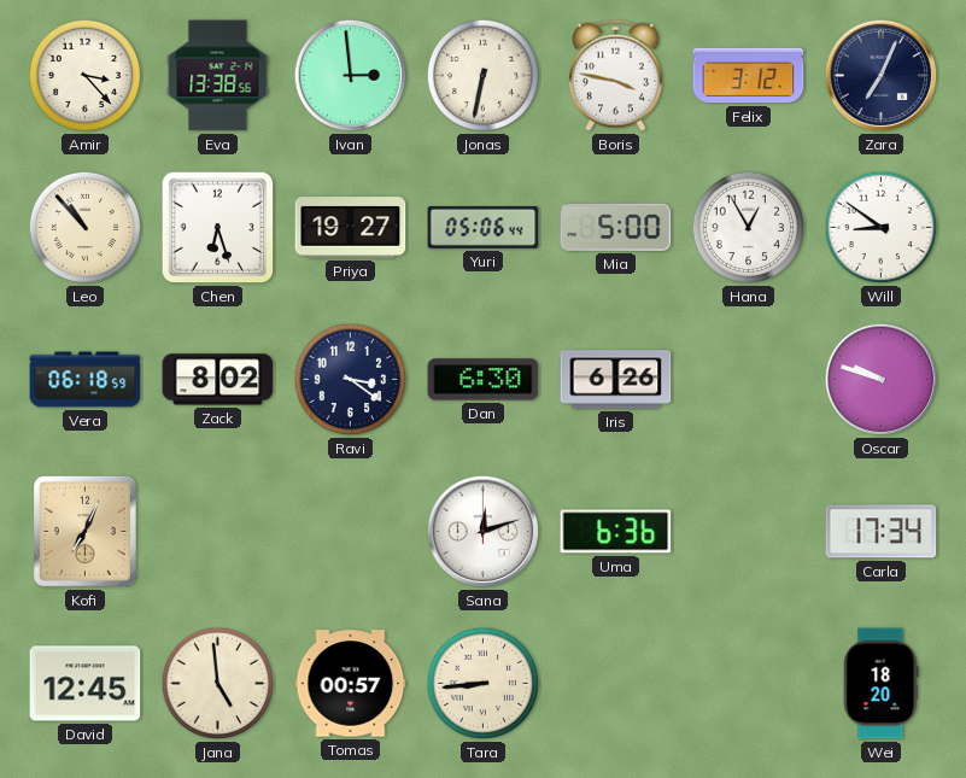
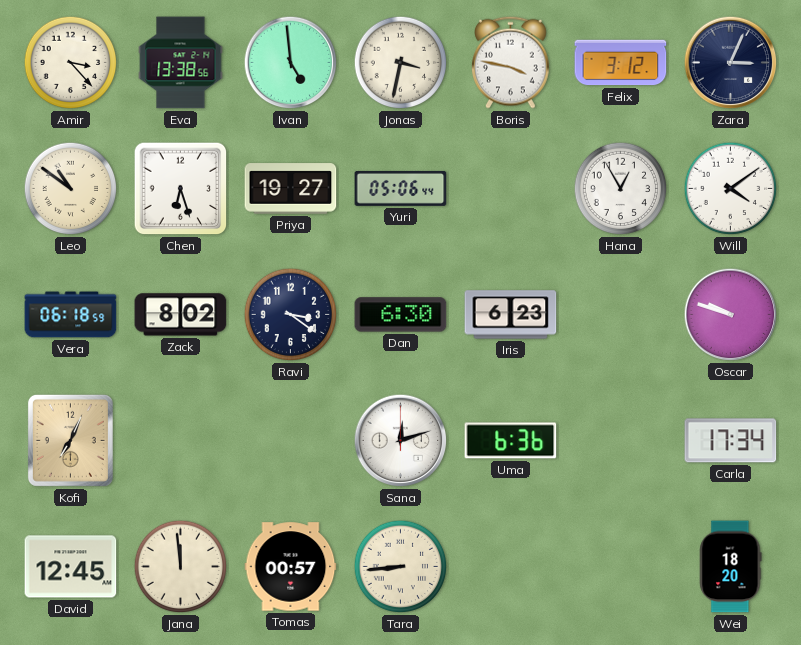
Ivan: 2:59 -> 4:59
Jonas: 6:32 -> 3:32
Zara: 7:04 -> 3:04
Leo: 10:53 -> 10:51
Mia: 5:00 -> none
Will: 8:51 -> 4:09
Iris: 6:26 -> 6:23
Jana: 4:59 -> 11:59
